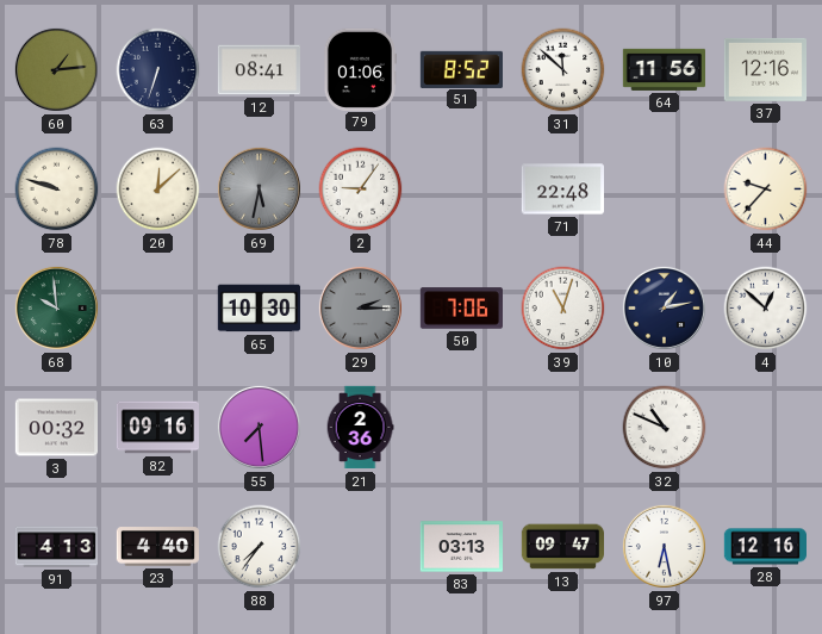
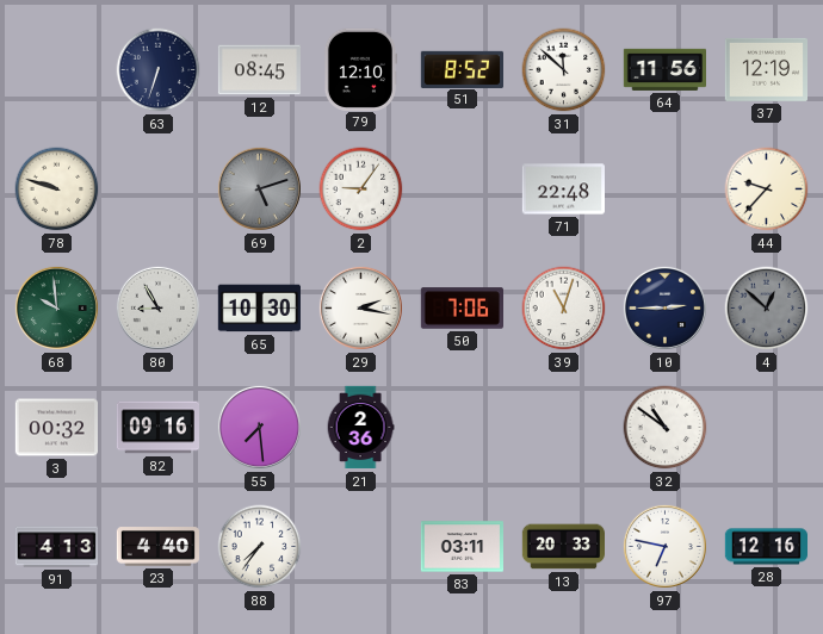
60: 1:14 -> none
12: 08:41 -> 08:45
79: 01:06 -> 12:10
37: 12:16 -> 12:19
20: 12:08 -> none
69: 5:32 -> 5:12
80: none -> 8:55
29: 2:15 -> 2:17
29 dial: grey -> white
10: 1:13 -> 2:45
4 dial: white -> grey
32: 10:49 -> 10:51
83: 03:13 -> 03:11
13: 09:47 -> 20:33
97: 6:28 -> 6:47
